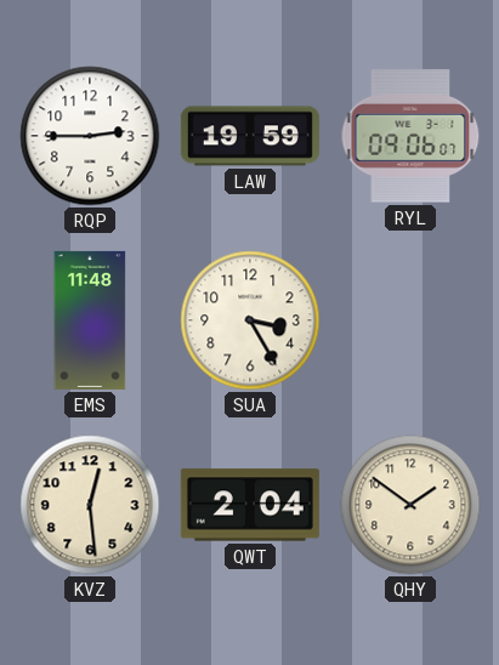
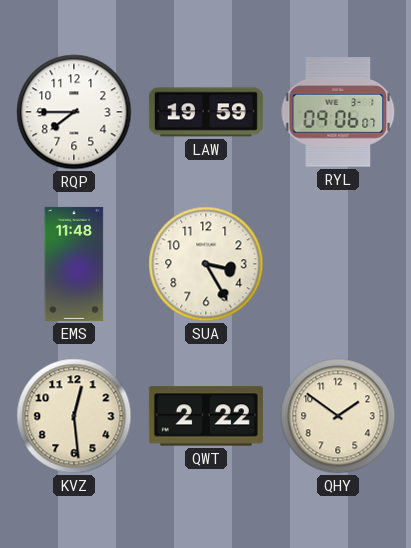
RQP: 2:45 -> 7:45
QWT: 2:04 -> 2:22
